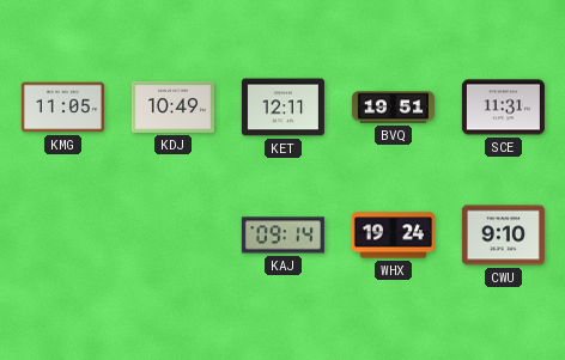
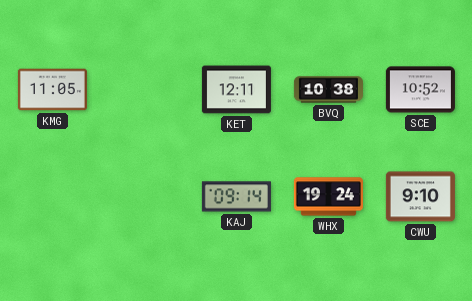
KDJ: 10:49 -> none
BVQ: 19:51 -> 10:38
SCE: 11:31 -> 10:52
